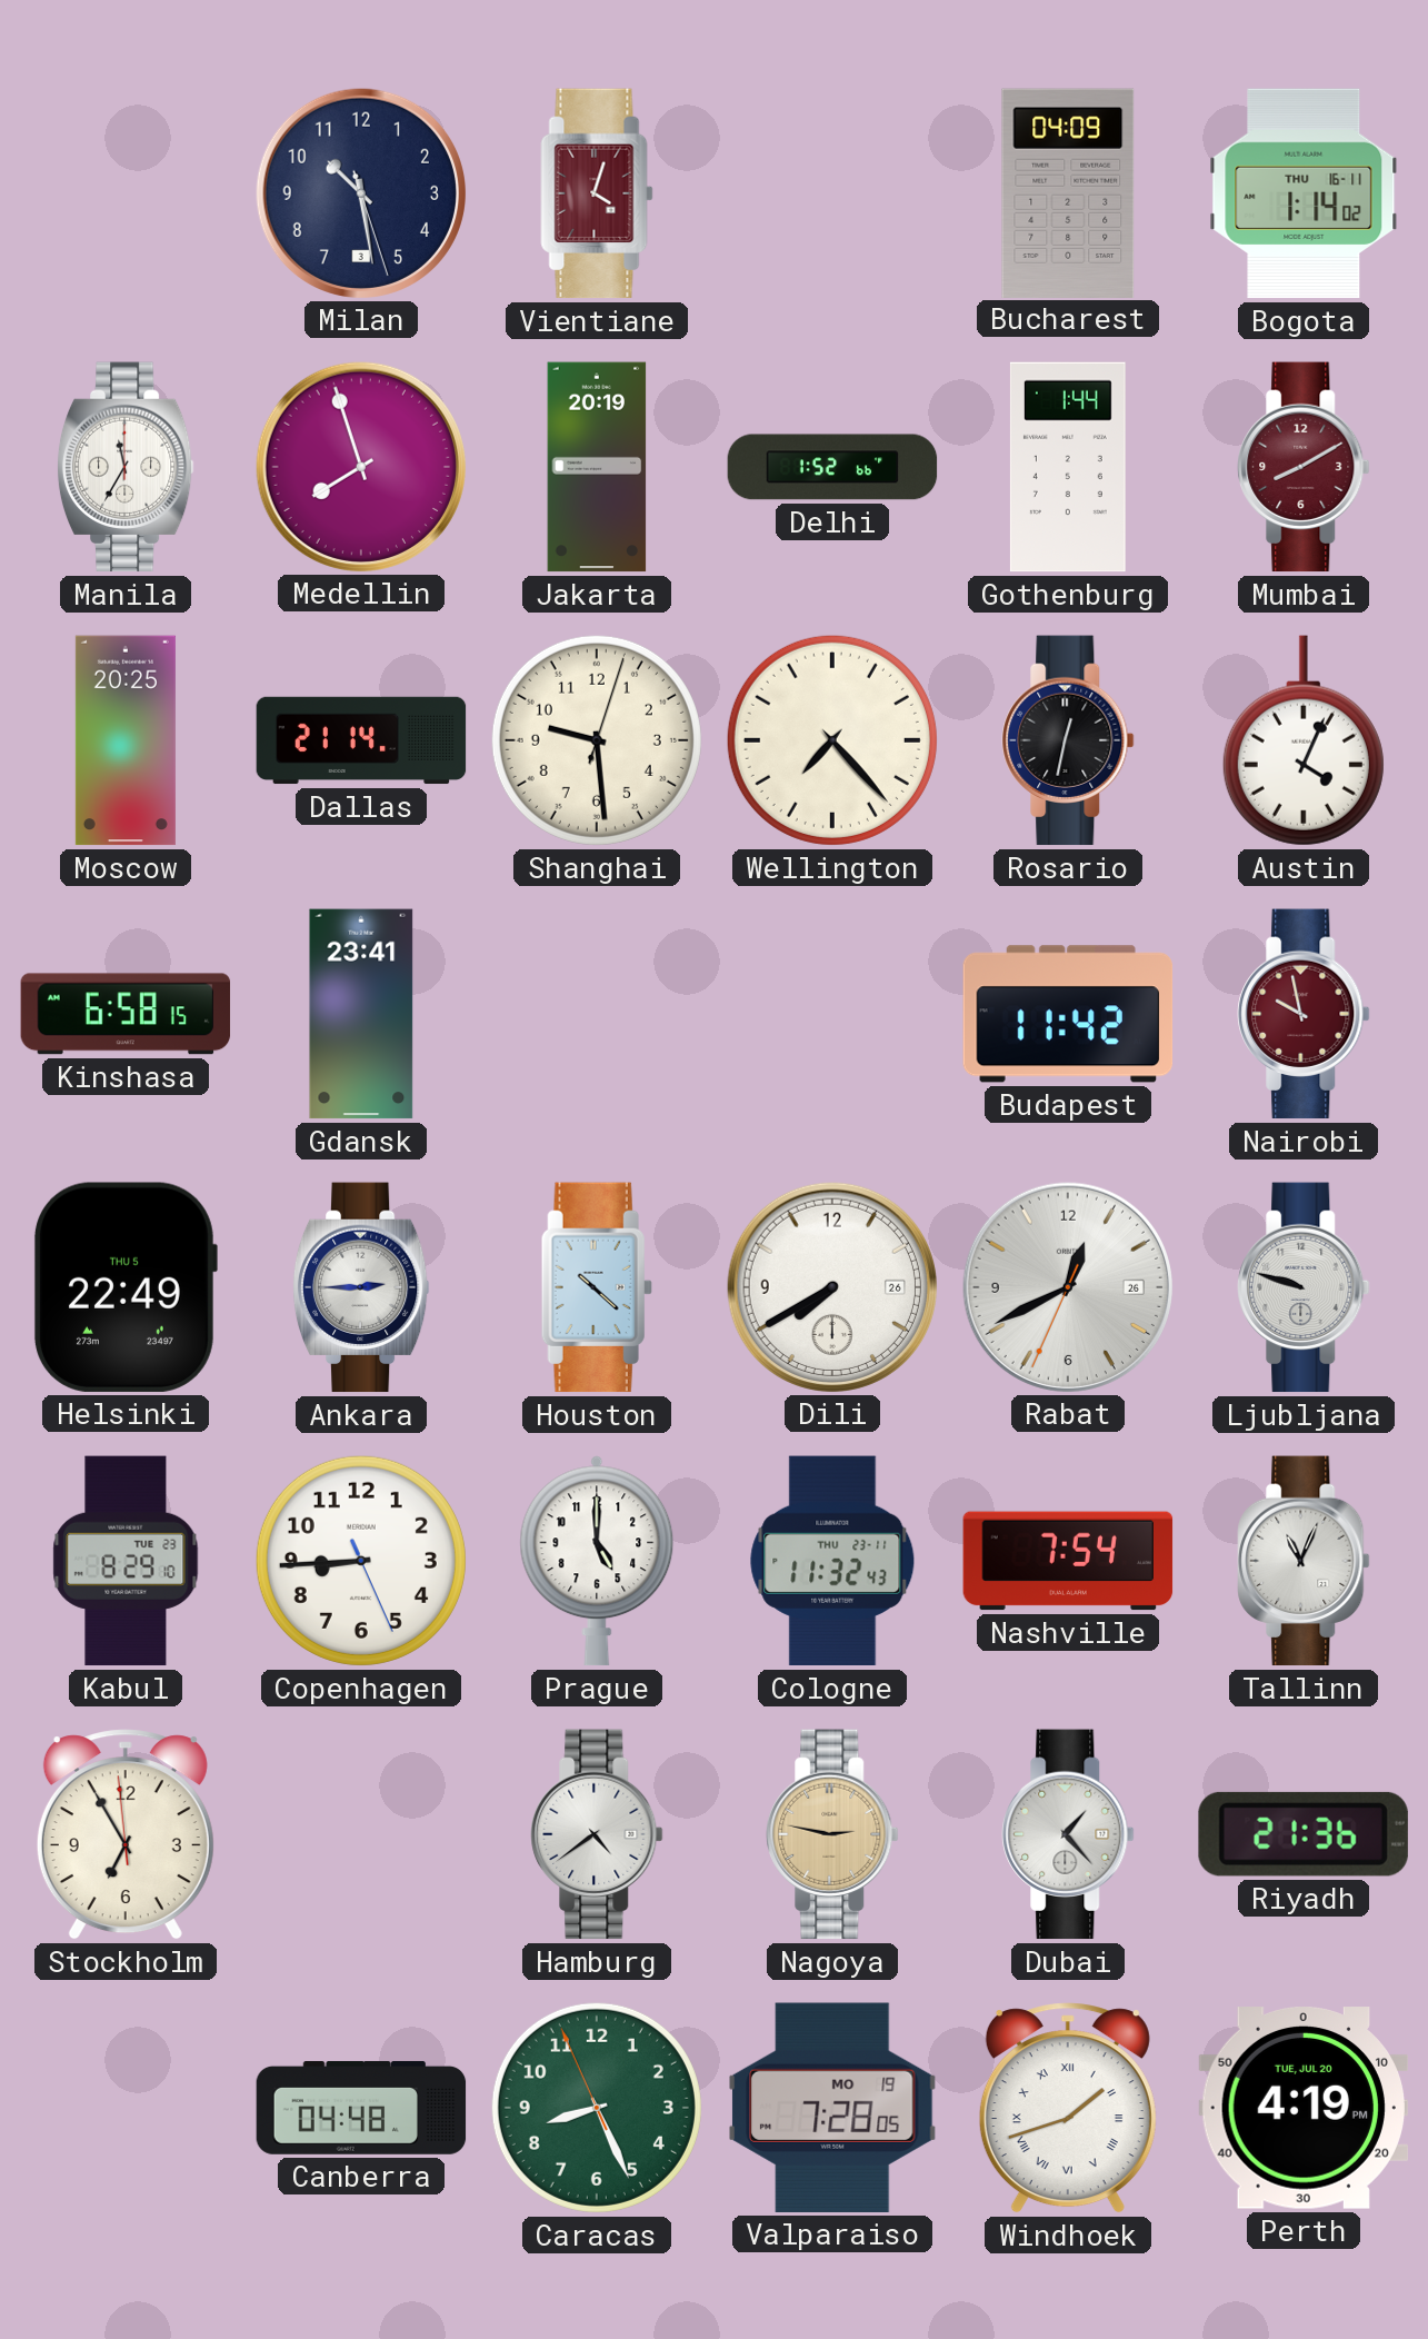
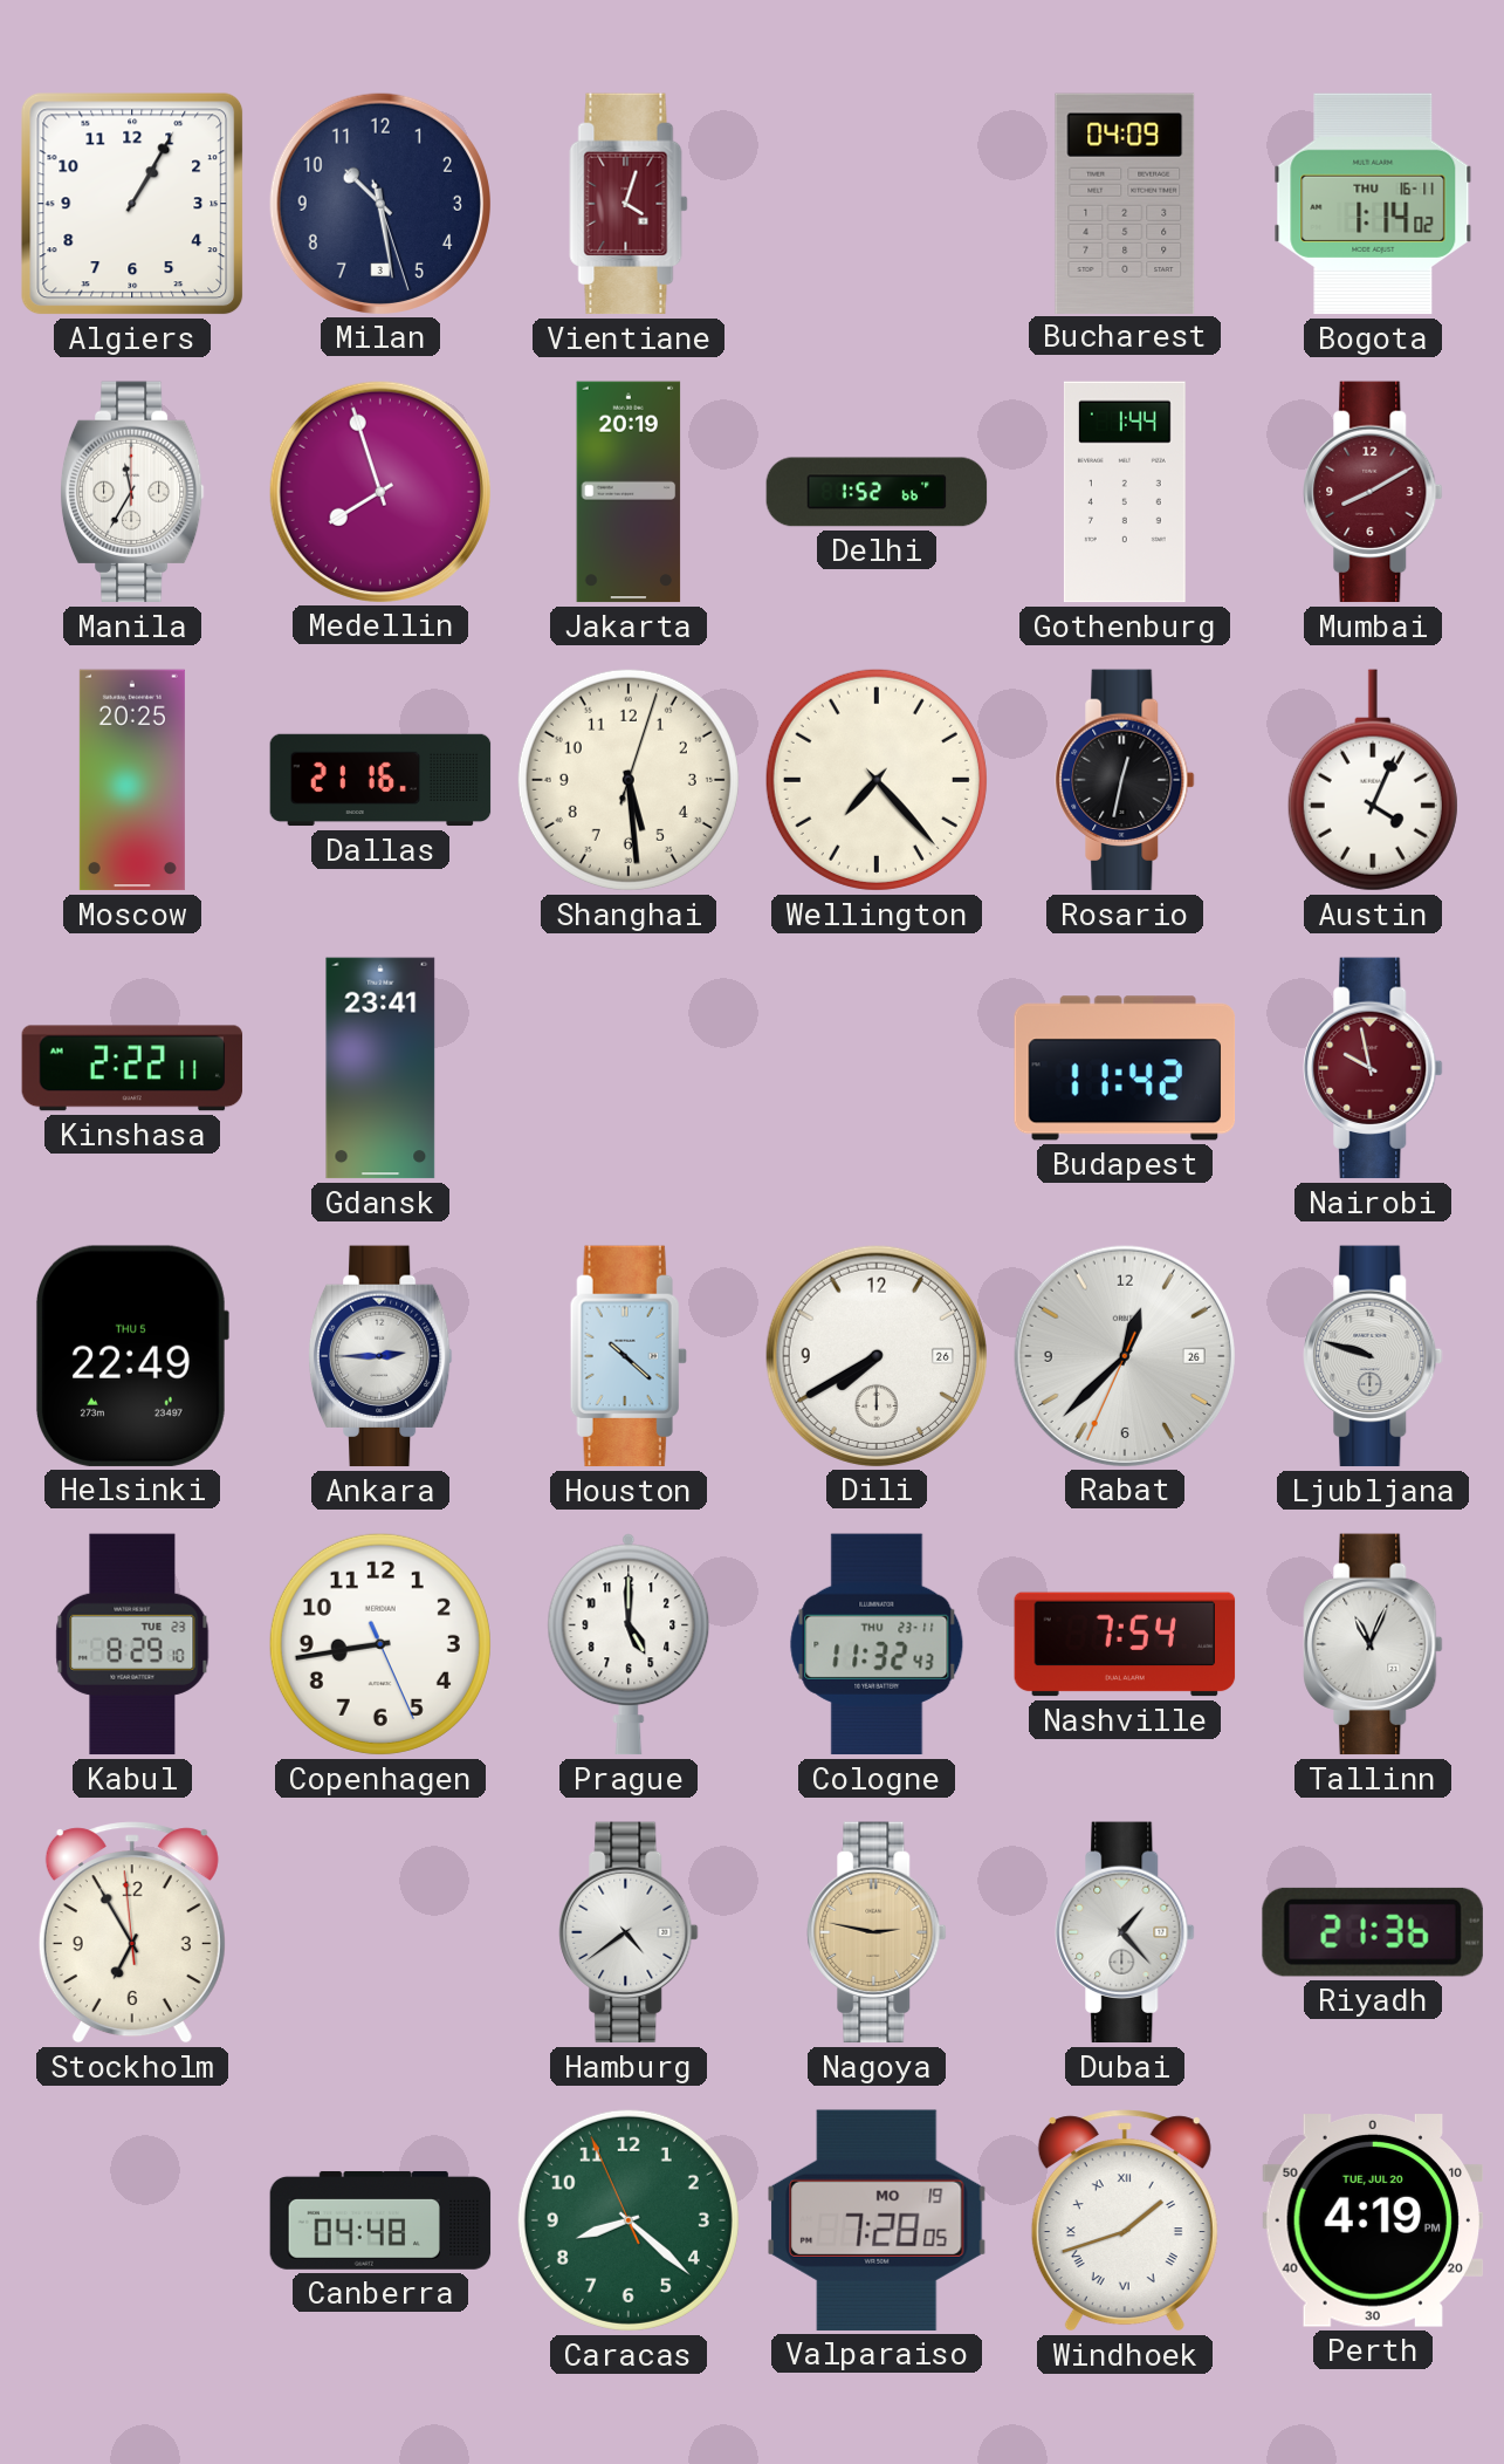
Algiers: none -> 1:05
Dallas: 21:14 -> 21:16
Shanghai: 9:29 -> 5:29
Kinshasa: 6:58 -> 2:22
Rabat: 12:40 -> 12:37
Copenhagen: 8:44 -> 8:43
Caracas: 8:25 -> 8:21
